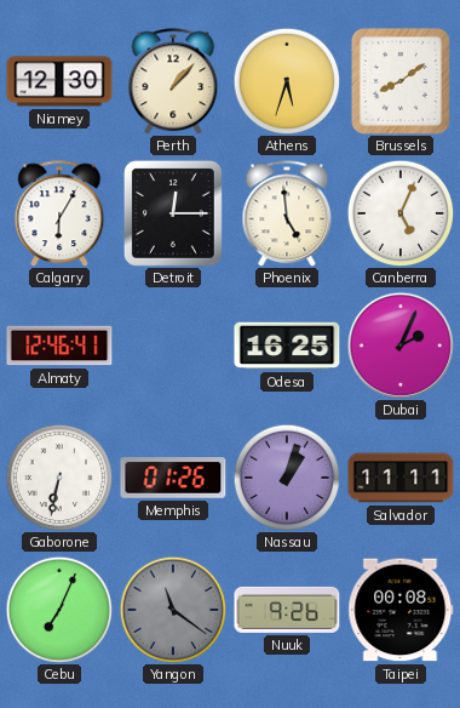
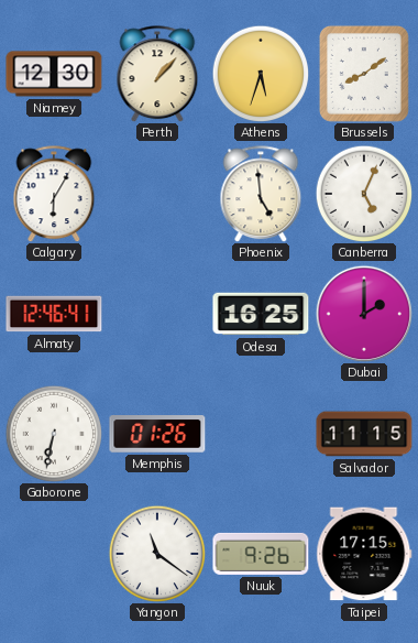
Detroit: 12:15 -> none
Dubai: 2:04 -> 2:00
Nassau: 1:03 -> none
Salvador: 11:11 -> 11:15
Cebu: 7:04 -> none
Yangon dial: grey -> white
Taipei: 00:08 -> 17:15
